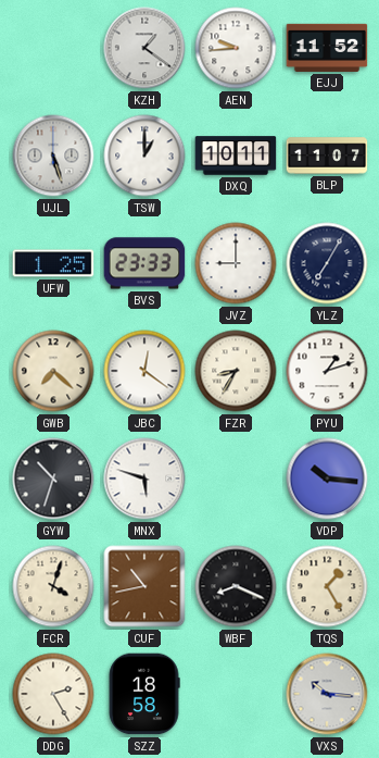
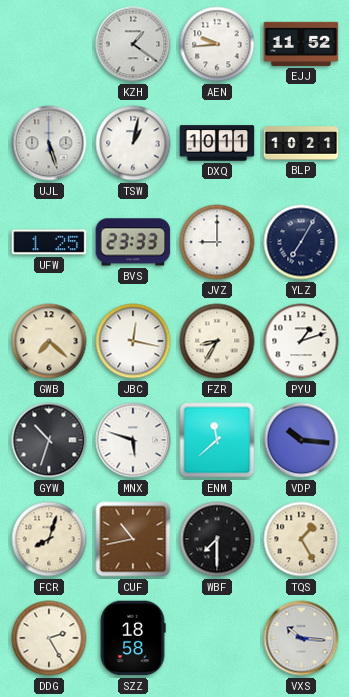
TSW: 1:00 -> 1:02
BLP: 11:07 -> 10:21
JBC: 12:21 -> 12:17
ENM: none -> 11:38
FCR: 4:03 -> 8:03
WBF: 8:19 -> 7:30
